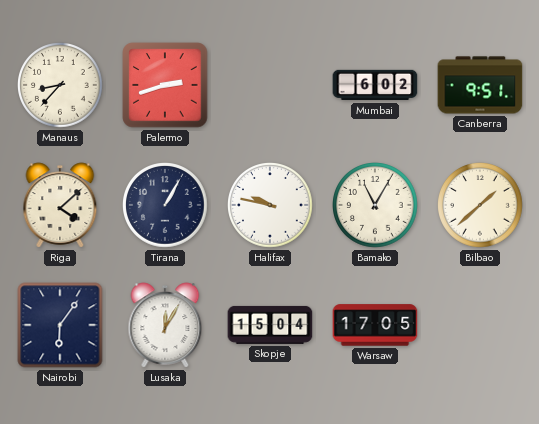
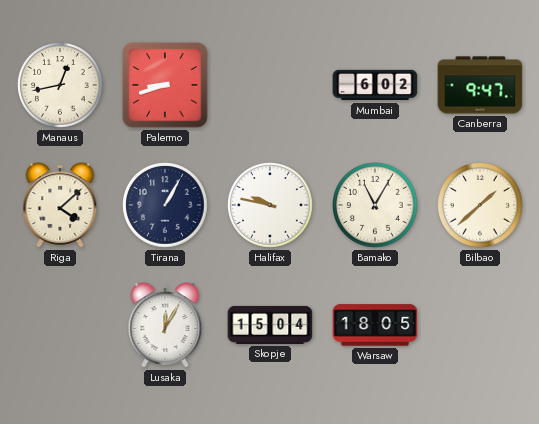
Manaus: 8:37 -> 12:43
Palermo: 2:42 -> 8:42
Canberra: 9:51 -> 9:47
Nairobi: 6:06 -> none
Warsaw: 17:05 -> 18:05
